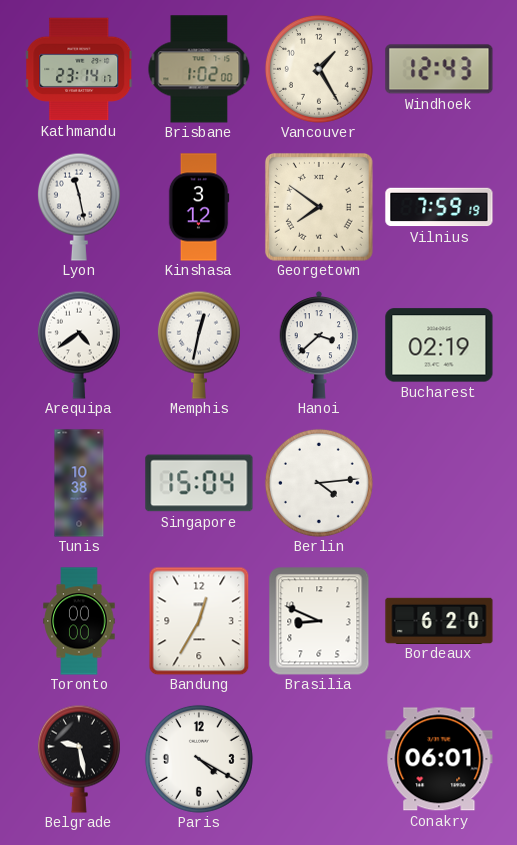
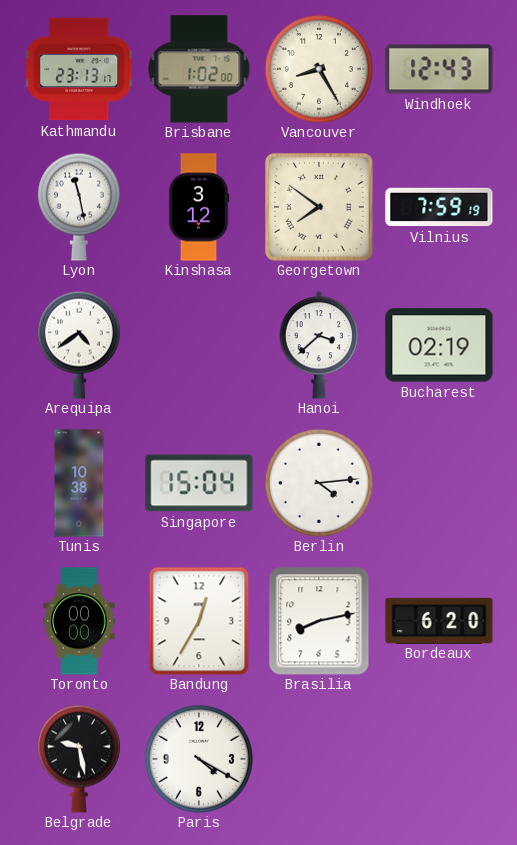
Kathmandu: 23:14 -> 23:13
Vancouver: 1:25 -> 8:25
Memphis: 12:32 -> none
Brasilia: 8:49 -> 8:13
Conakry: 06:01 -> none
